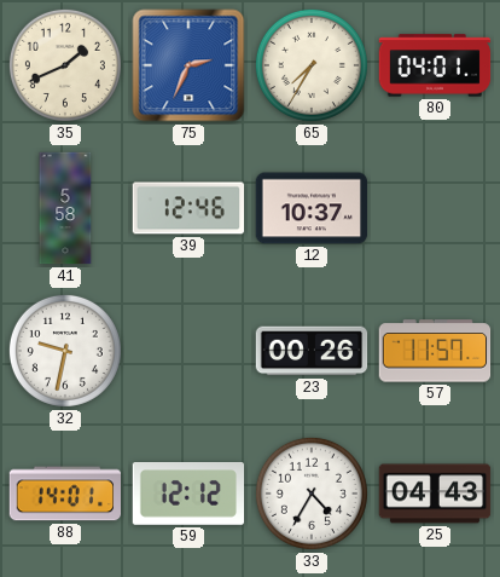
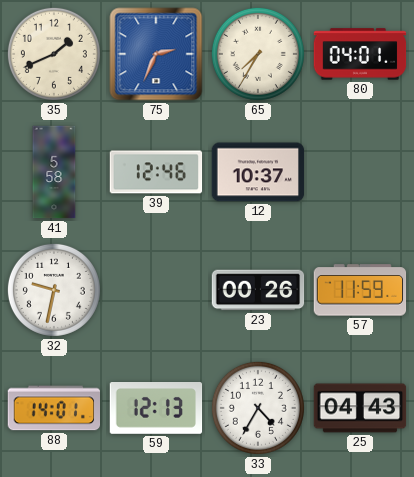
57: 11:57 -> 11:59
59: 12:12 -> 12:13
